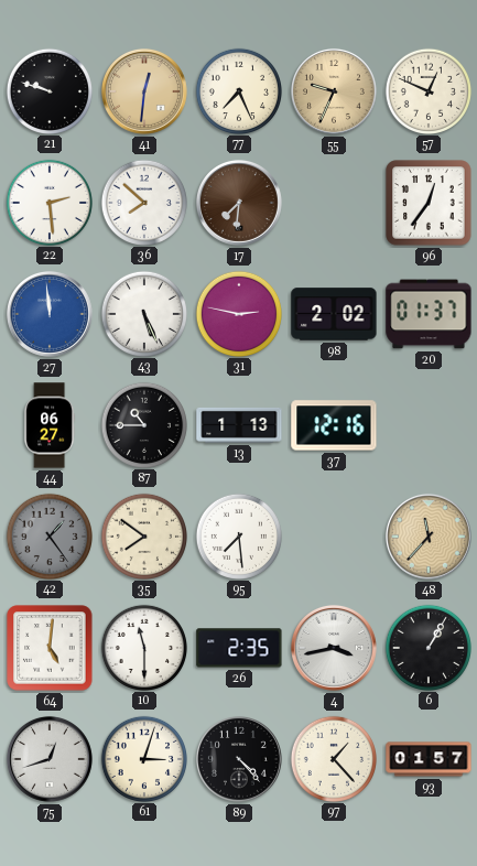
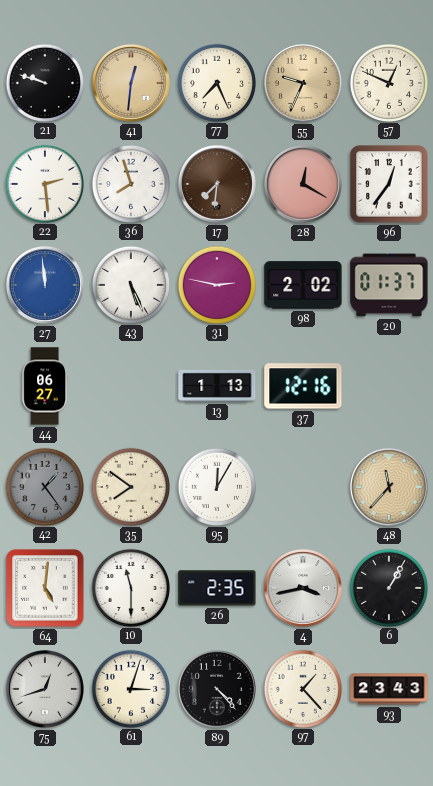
36: 7:52 -> 7:57
28: none -> 12:20
87: 10:45 -> none
95: 7:29 -> 12:05
93: 01:57 -> 23:43
